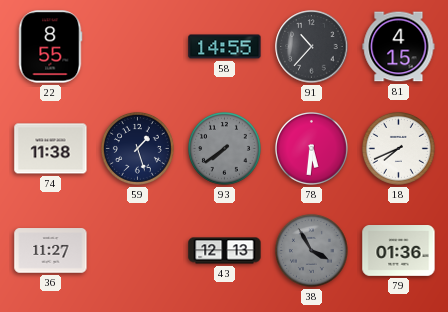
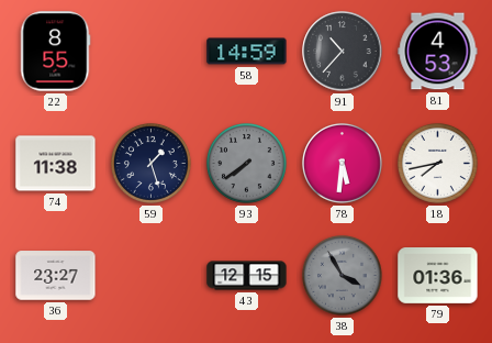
58: 14:55 -> 14:59
81: 4:15 -> 4:53
18: 7:41 -> 7:43
36: 11:27 -> 23:27
43: 12:13 -> 12:15
